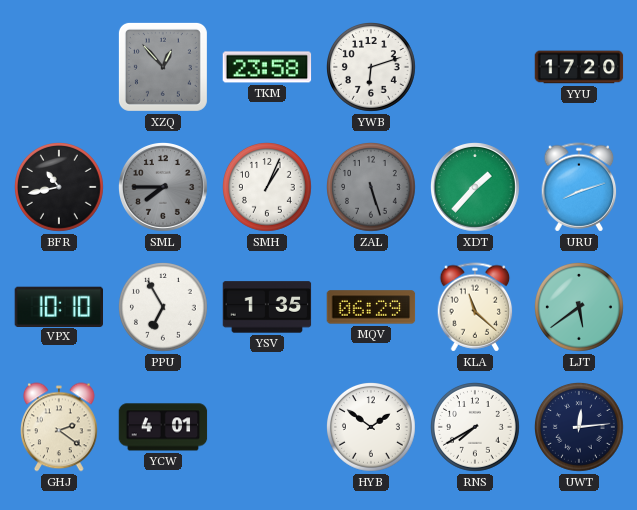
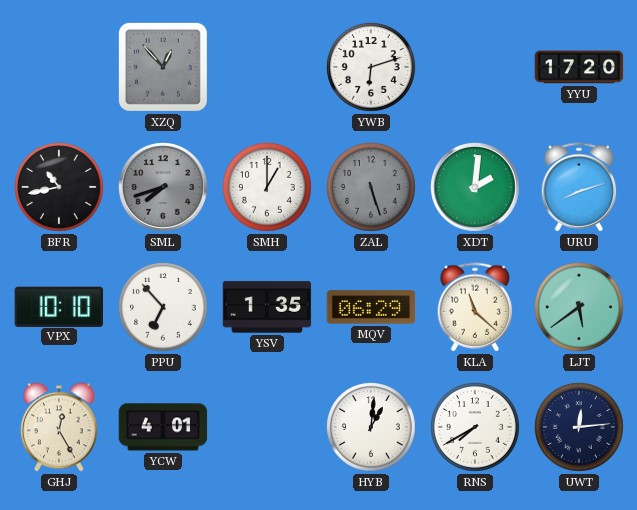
TKM: 23:58 -> none
SML: 7:45 -> 7:42
SMH: 1:04 -> 1:00
XDT: 1:37 -> 2:01
PPU: 6:55 -> 6:53
GHJ: 2:21 -> 12:25
HYB: 1:51 -> 1:01
